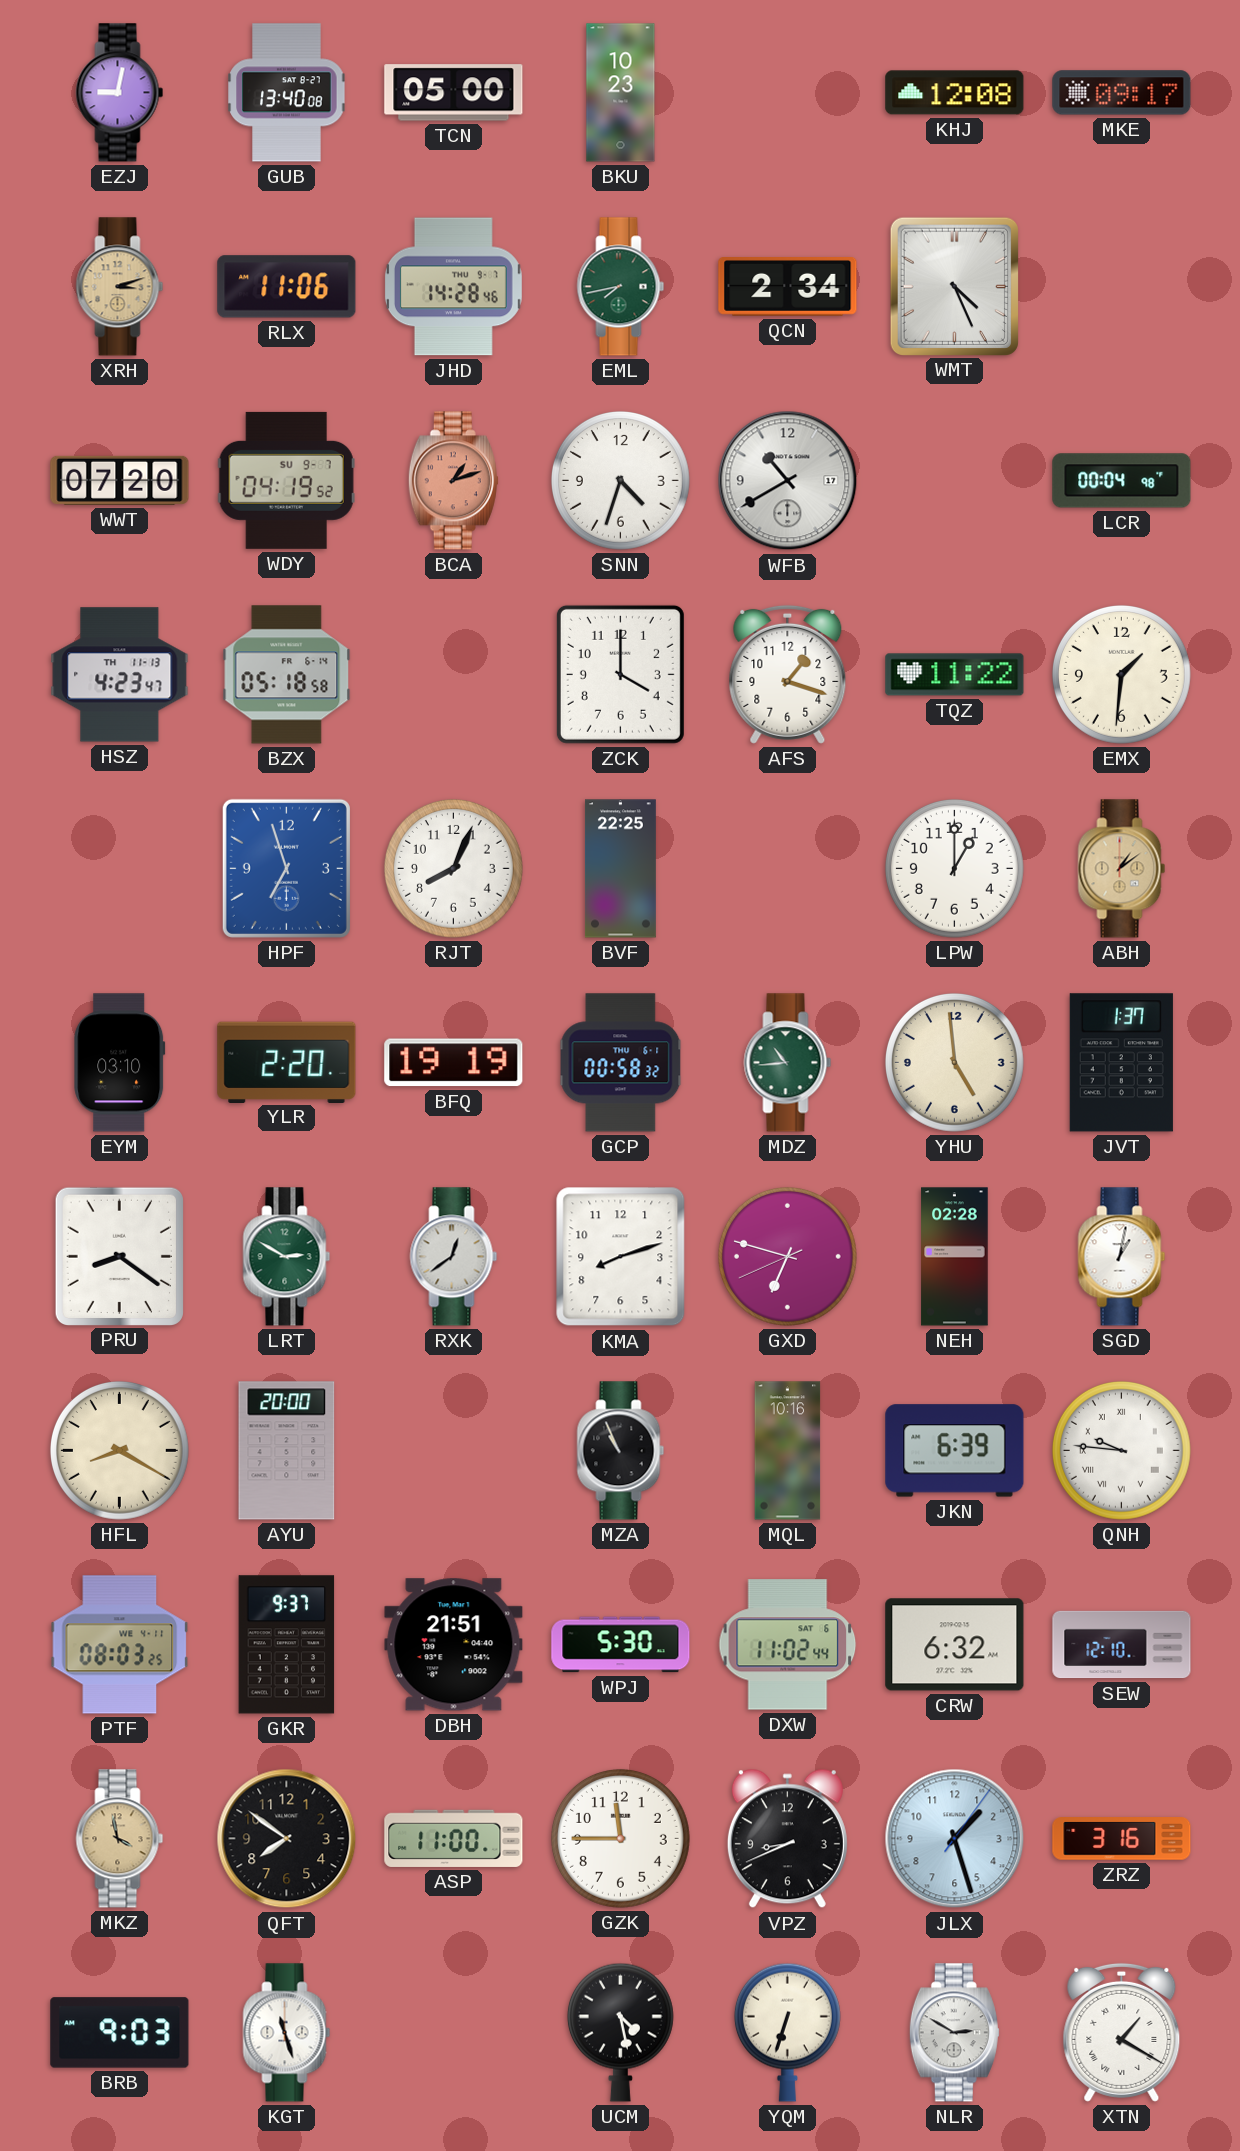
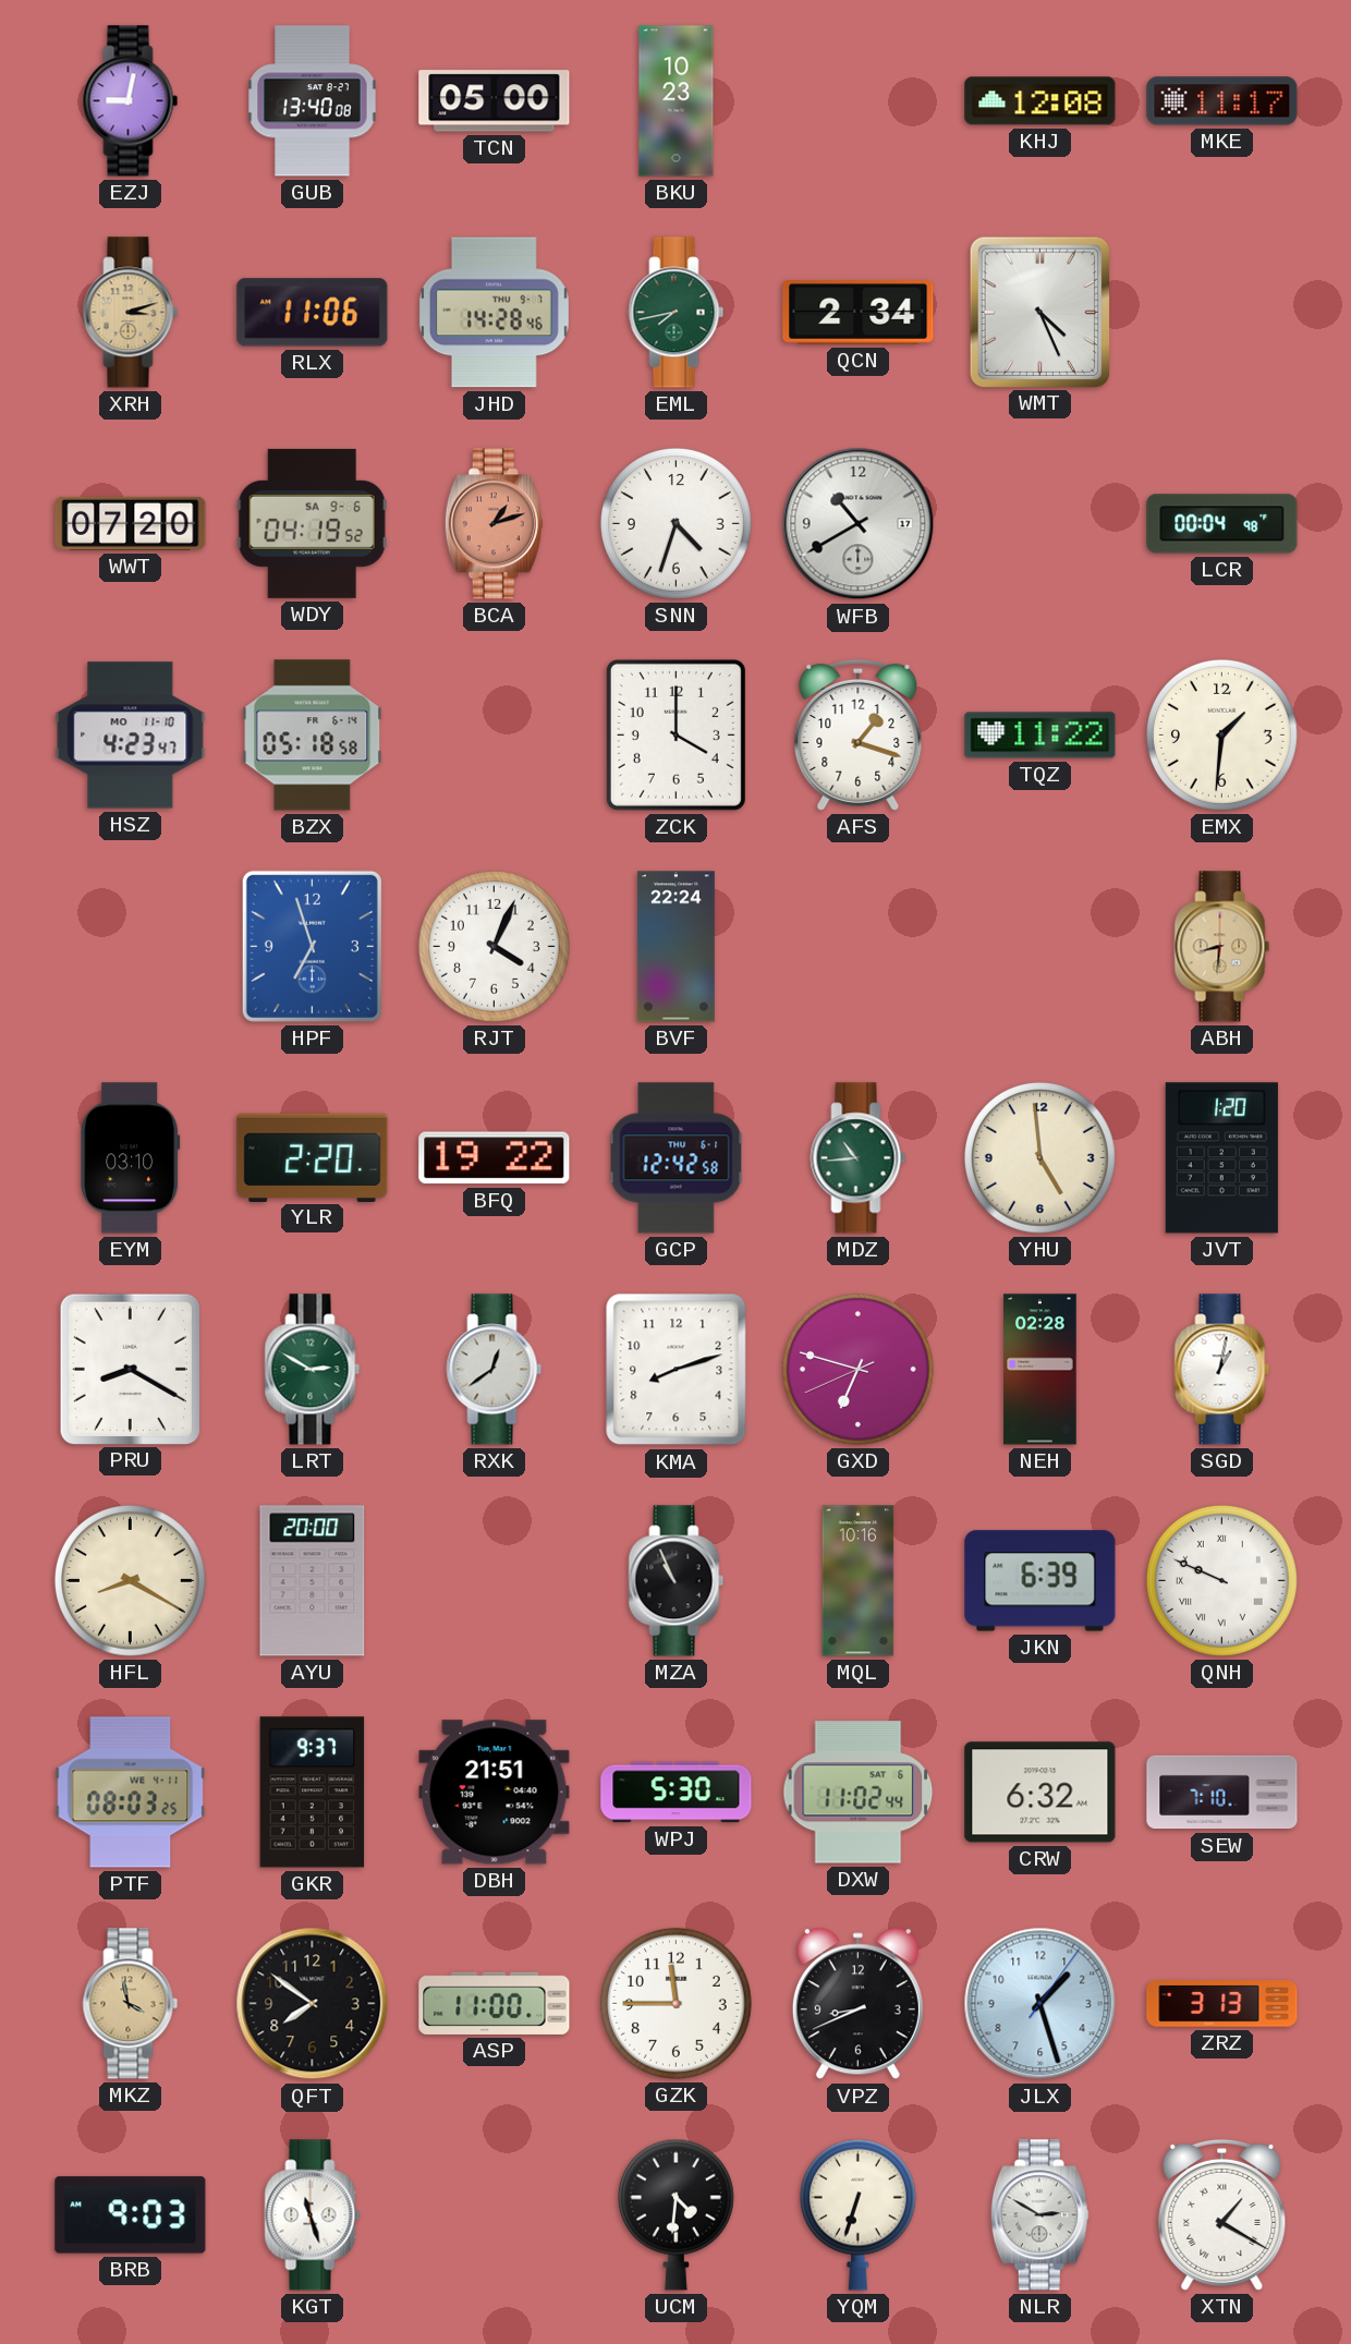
MKE: 09:17 -> 11:17
WDY date: SU 9-7 -> SA 9-6
HSZ date: TH 11-13 -> MO 11-10
RJT: 8:04 -> 4:04
BVF: 22:25 -> 22:24
LPW: 1:00 -> none
ABH: 1:09 -> 8:31
BFQ: 19:19 -> 19:22
GCP: 00:58 -> 12:42
JVT: 1:37 -> 1:20
PRU: 8:21 -> 8:20
QNH: 9:46 -> 9:49
SEW: 12:10 -> 7:10
ZRZ: 3:16 -> 3:13
UCM: 4:28 -> 4:31
